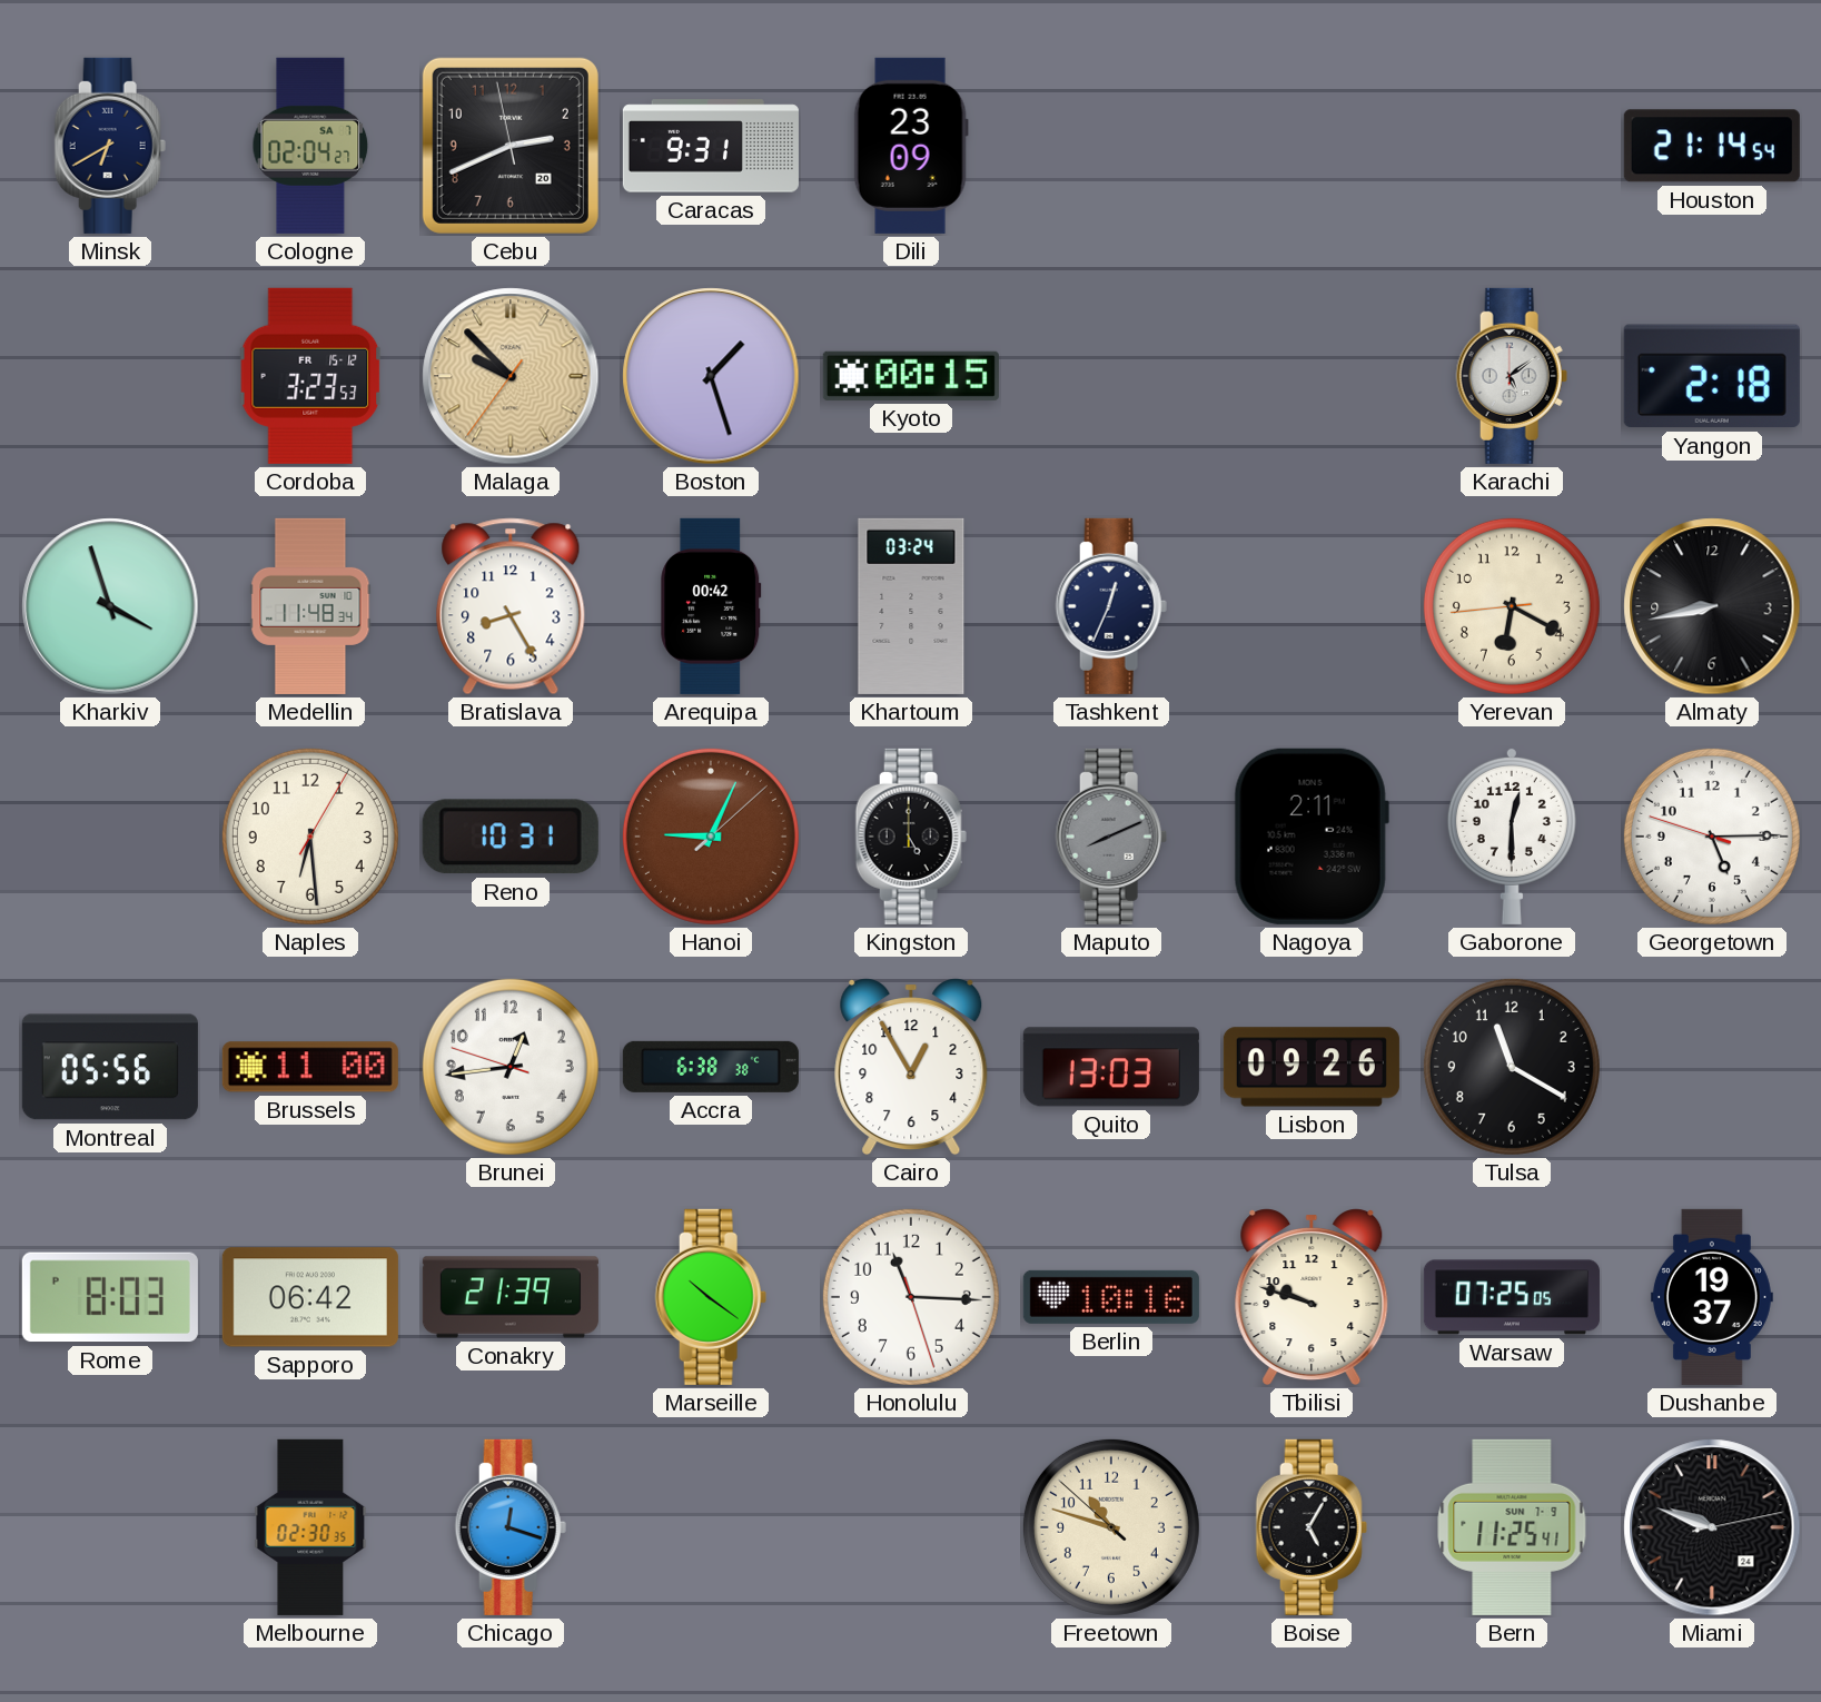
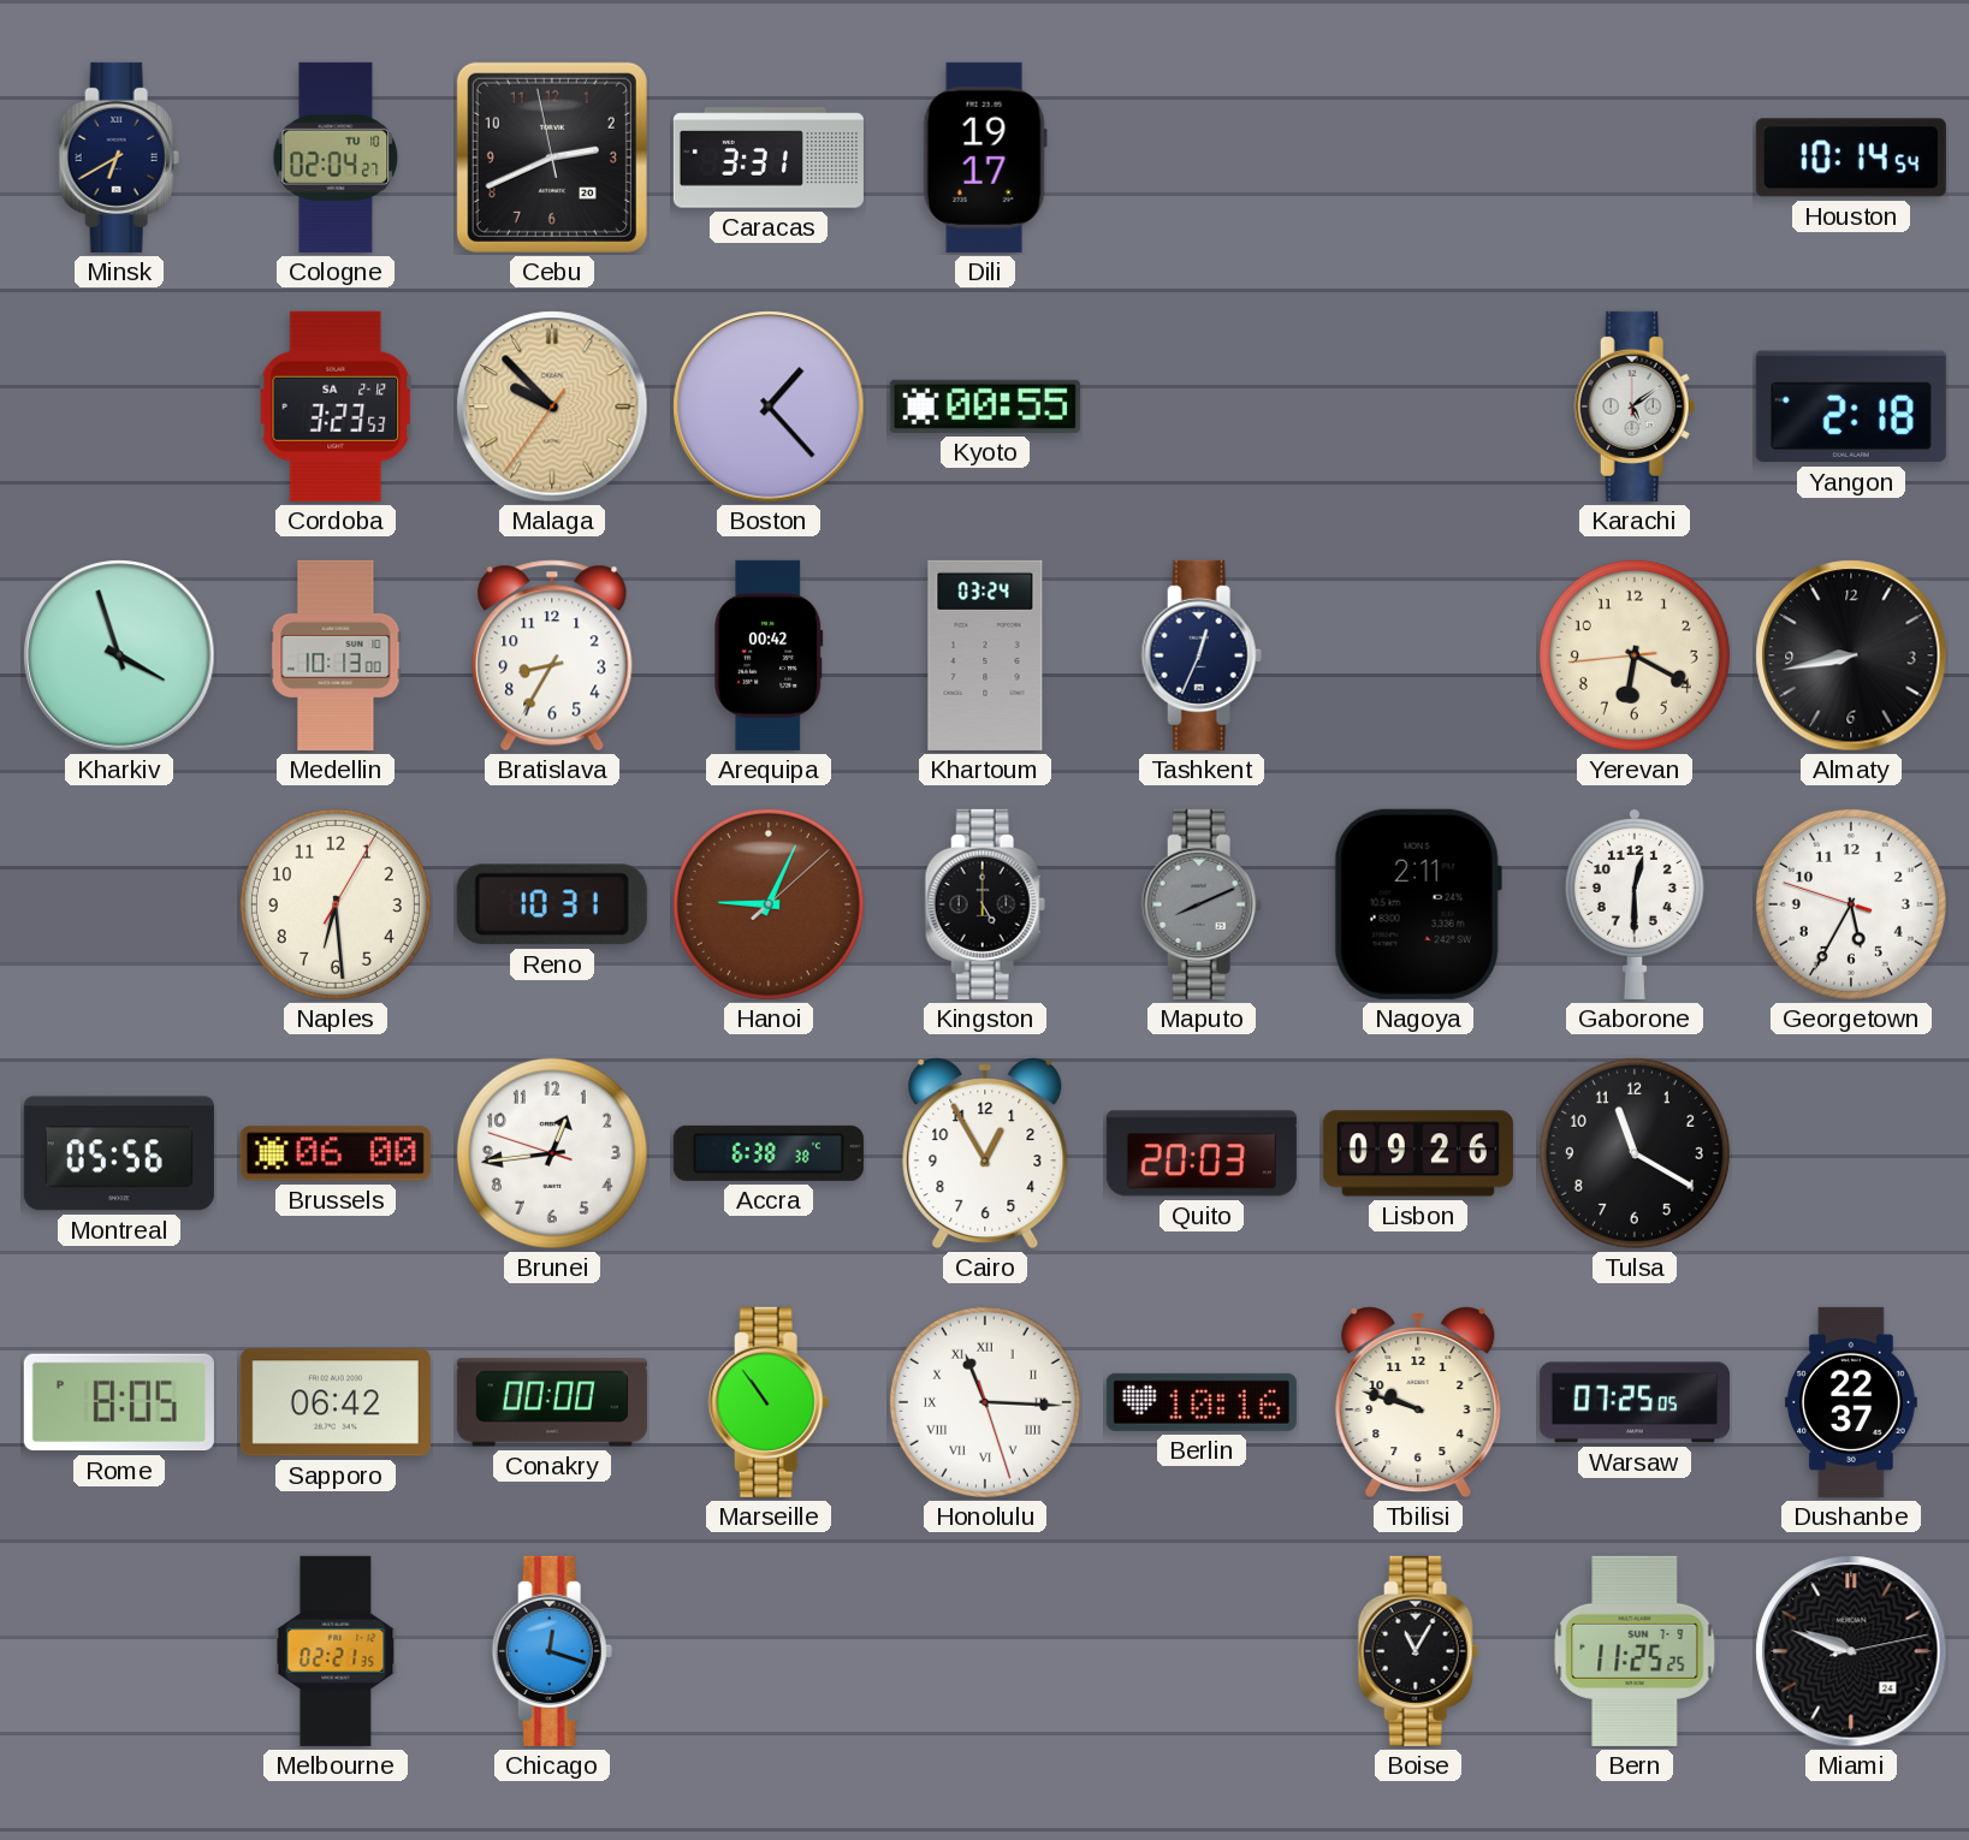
Cologne date: SA 7 -> TU 10
Caracas: 9:31 -> 3:31
Dili: 23:09 -> 19:17
Houston: 21:14 -> 10:14
Cordoba date: FR 15-12 -> SA 2-12
Boston: 1:27 -> 1:23
Kyoto: 00:15 -> 00:55
Medellin: 11:48 -> 10:13
Bratislava: 8:25 -> 8:35
Georgetown: 5:14 -> 5:34
Brussels: 11:00 -> 06:00
Quito: 13:03 -> 20:03
Rome: 8:03 -> 8:05
Conakry: 21:39 -> 00:00
Marseille: 10:21 -> 10:54
Honolulu numerals: Arabic -> Roman
Dushanbe: 19:37 -> 22:37
Melbourne: 02:30 -> 02:21
Freetown: 10:47 -> none
Boise: 5:05 -> 11:05
Bern: 11:25:41 -> 11:25:25
